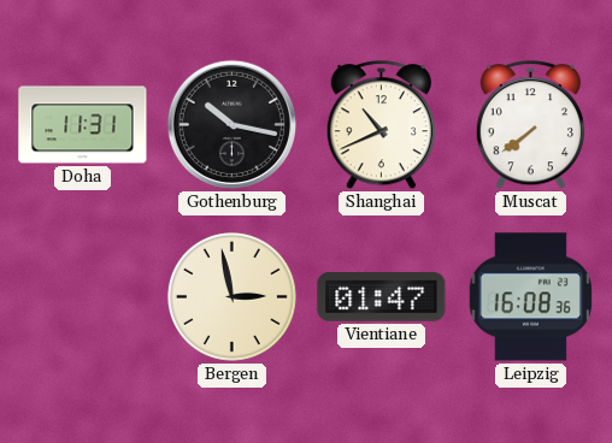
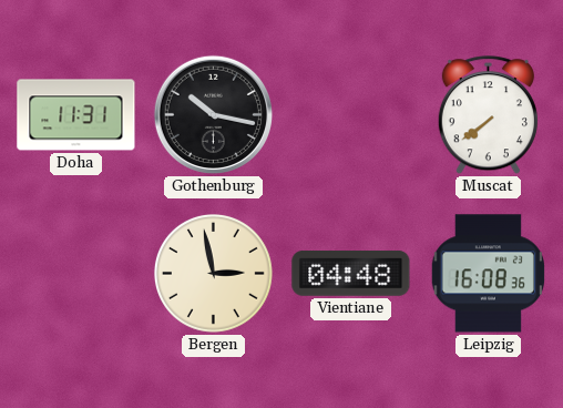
Shanghai: 10:41 -> none
Vientiane: 01:47 -> 04:48
